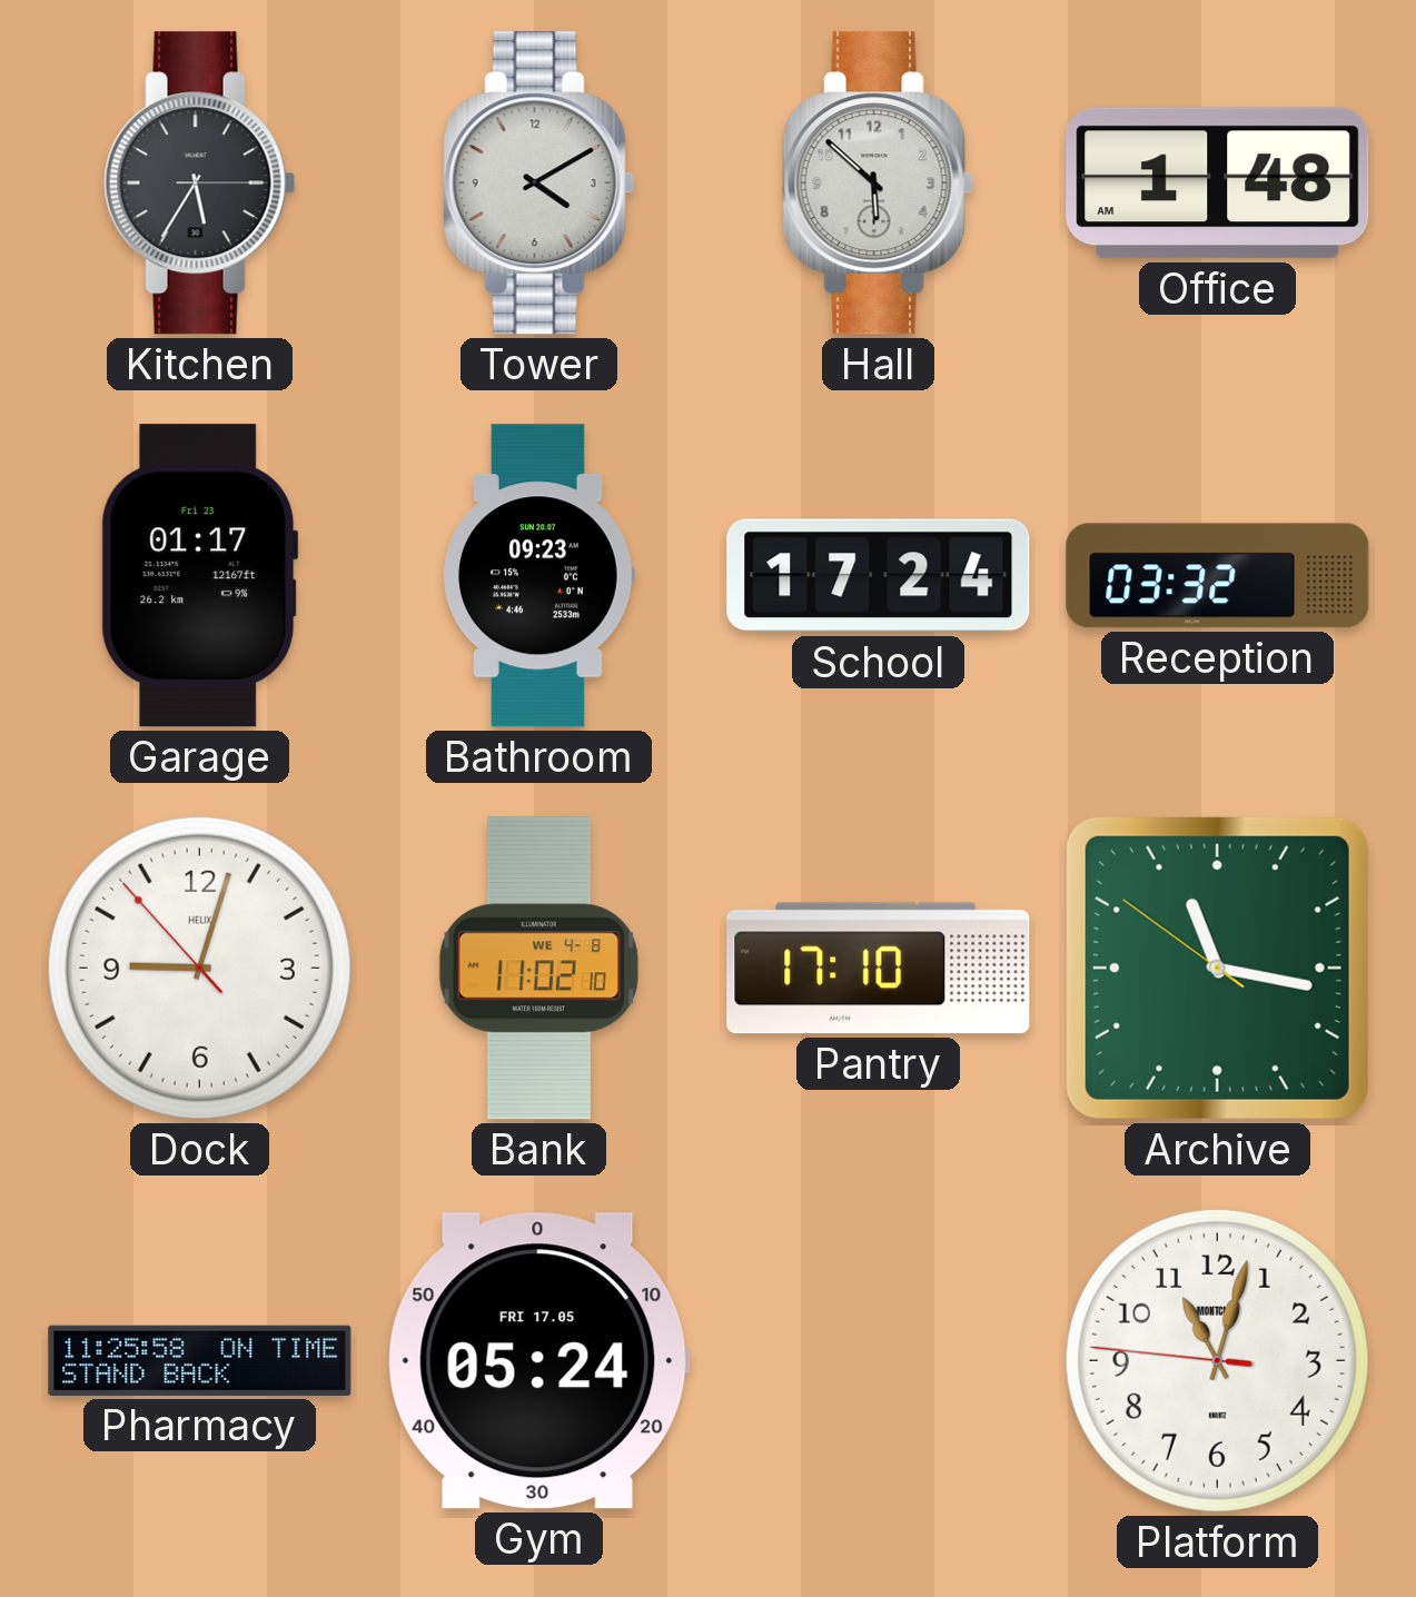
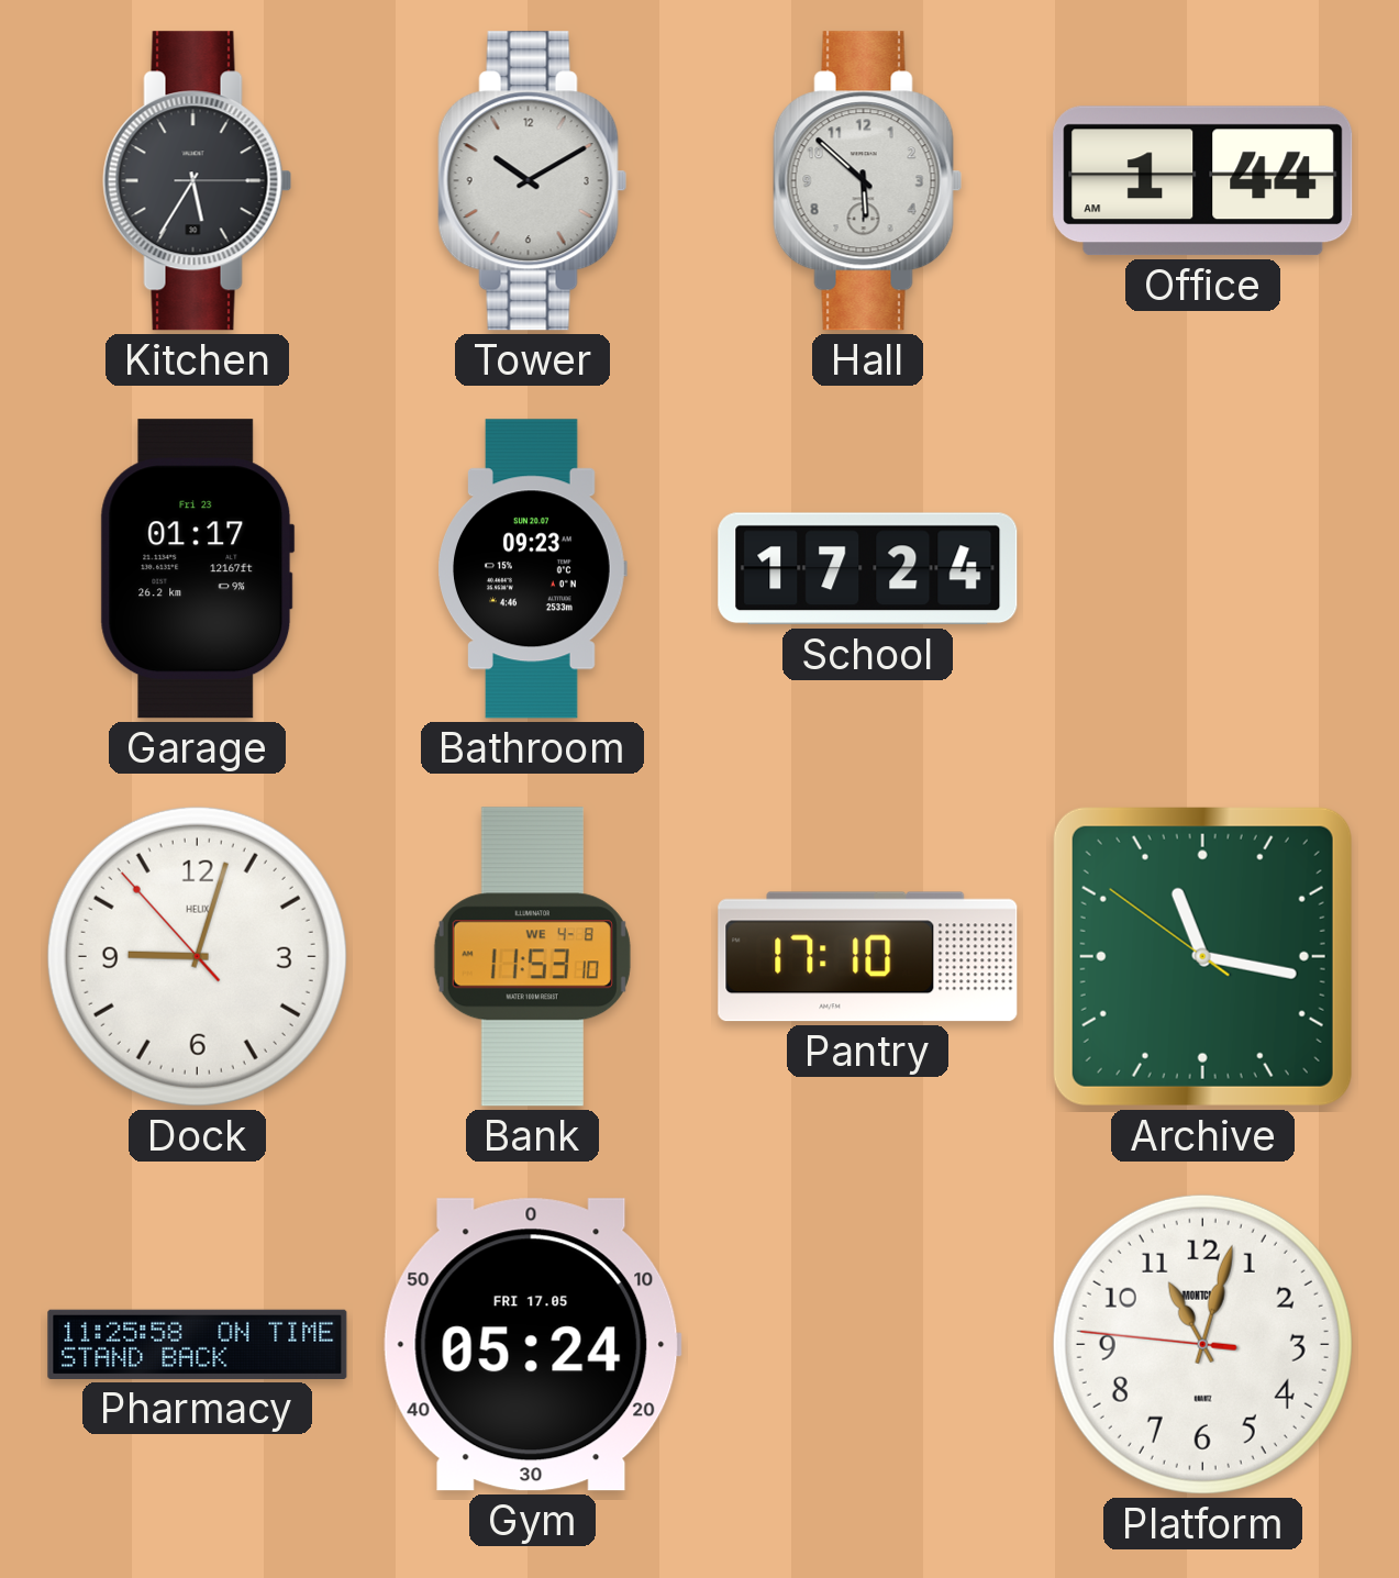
Tower: 4:10 -> 10:10
Office: 1:48 -> 1:44
Reception: 03:32 -> none
Bank: 11:02 -> 11:53
